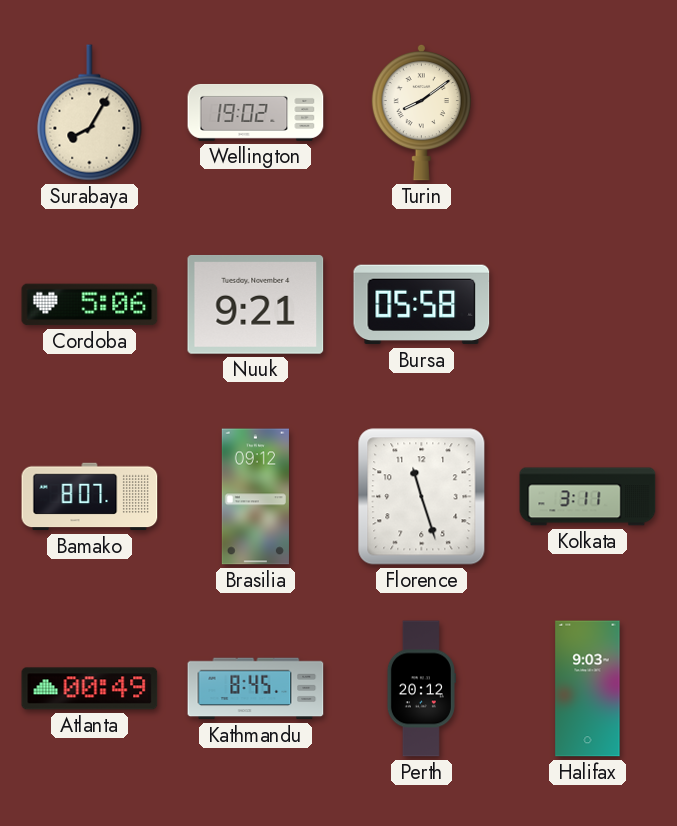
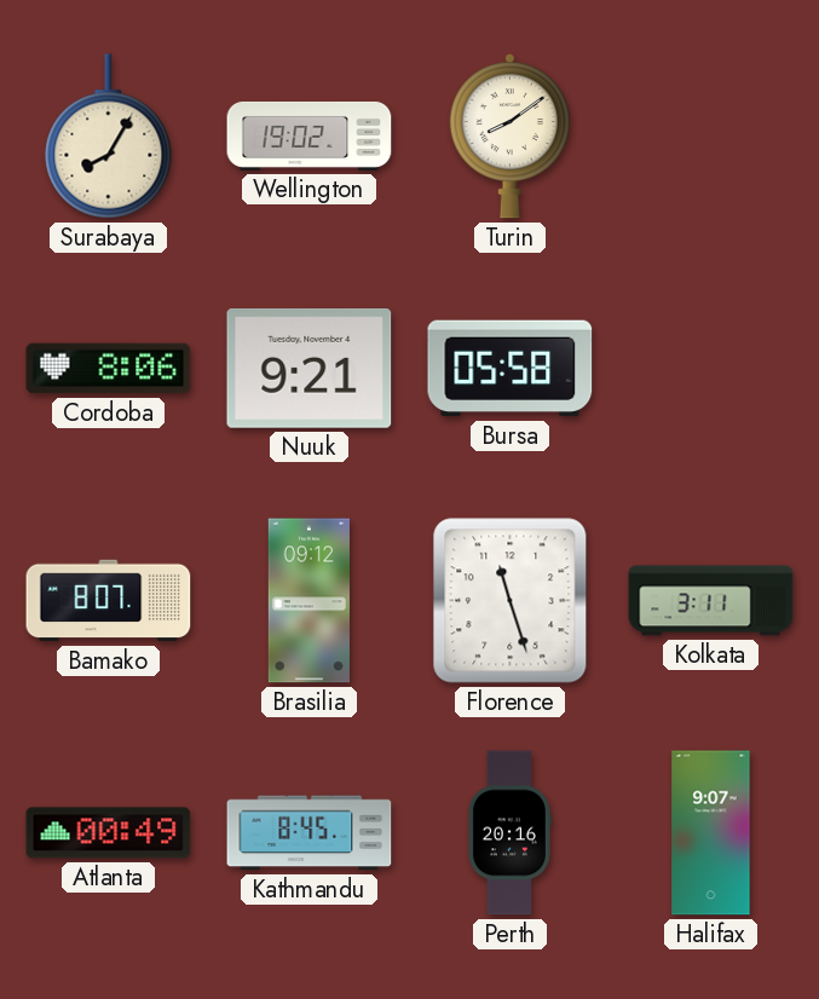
Cordoba: 5:06 -> 8:06
Perth: 20:12 -> 20:16
Halifax: 9:03 -> 9:07
